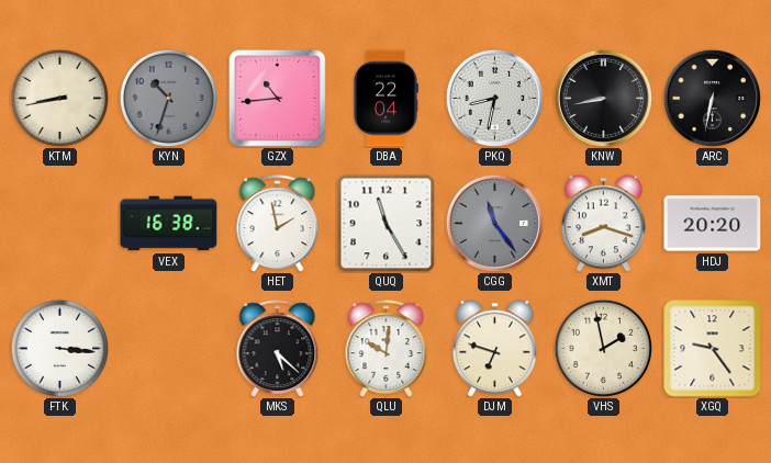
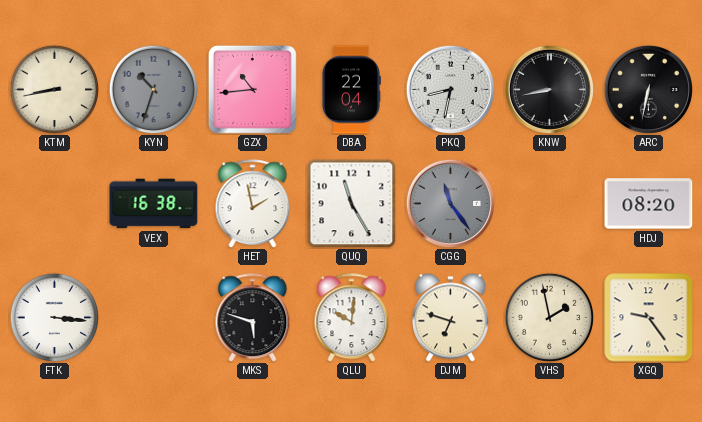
XMT: 8:18 -> none
HDJ: 20:20 -> 08:20
MKS: 5:22 -> 5:48
